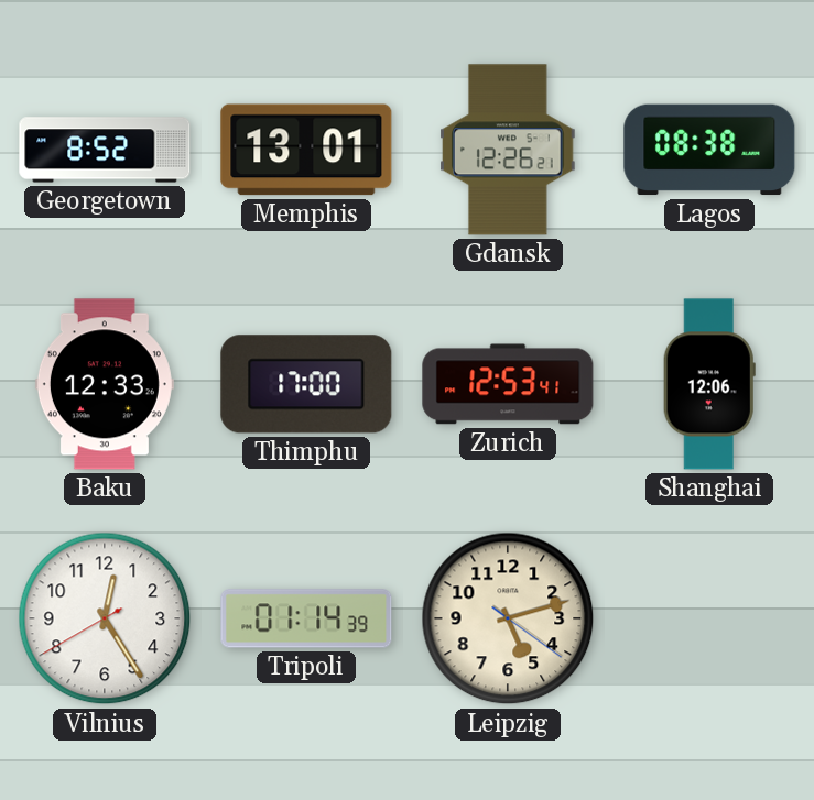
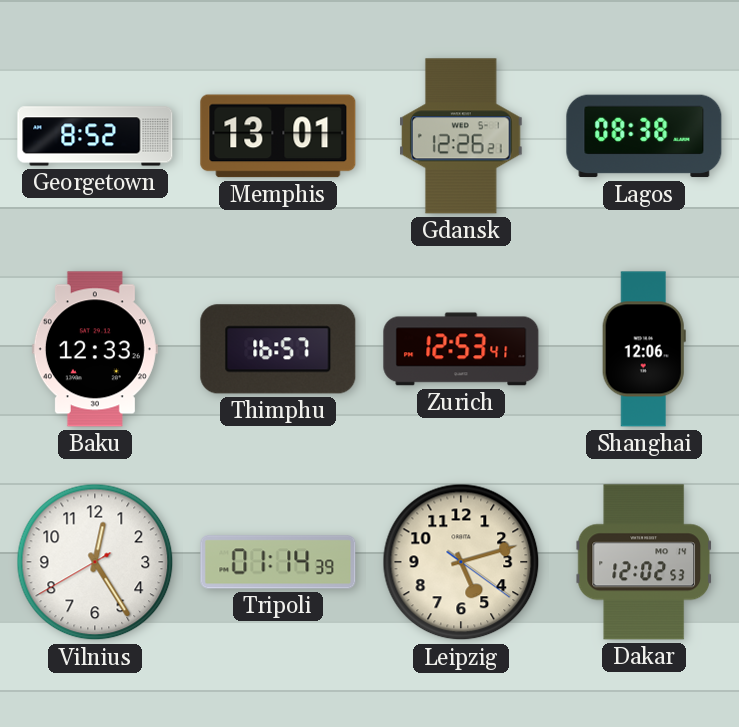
Thimphu: 17:00 -> 16:57
Dakar: none -> 12:02
